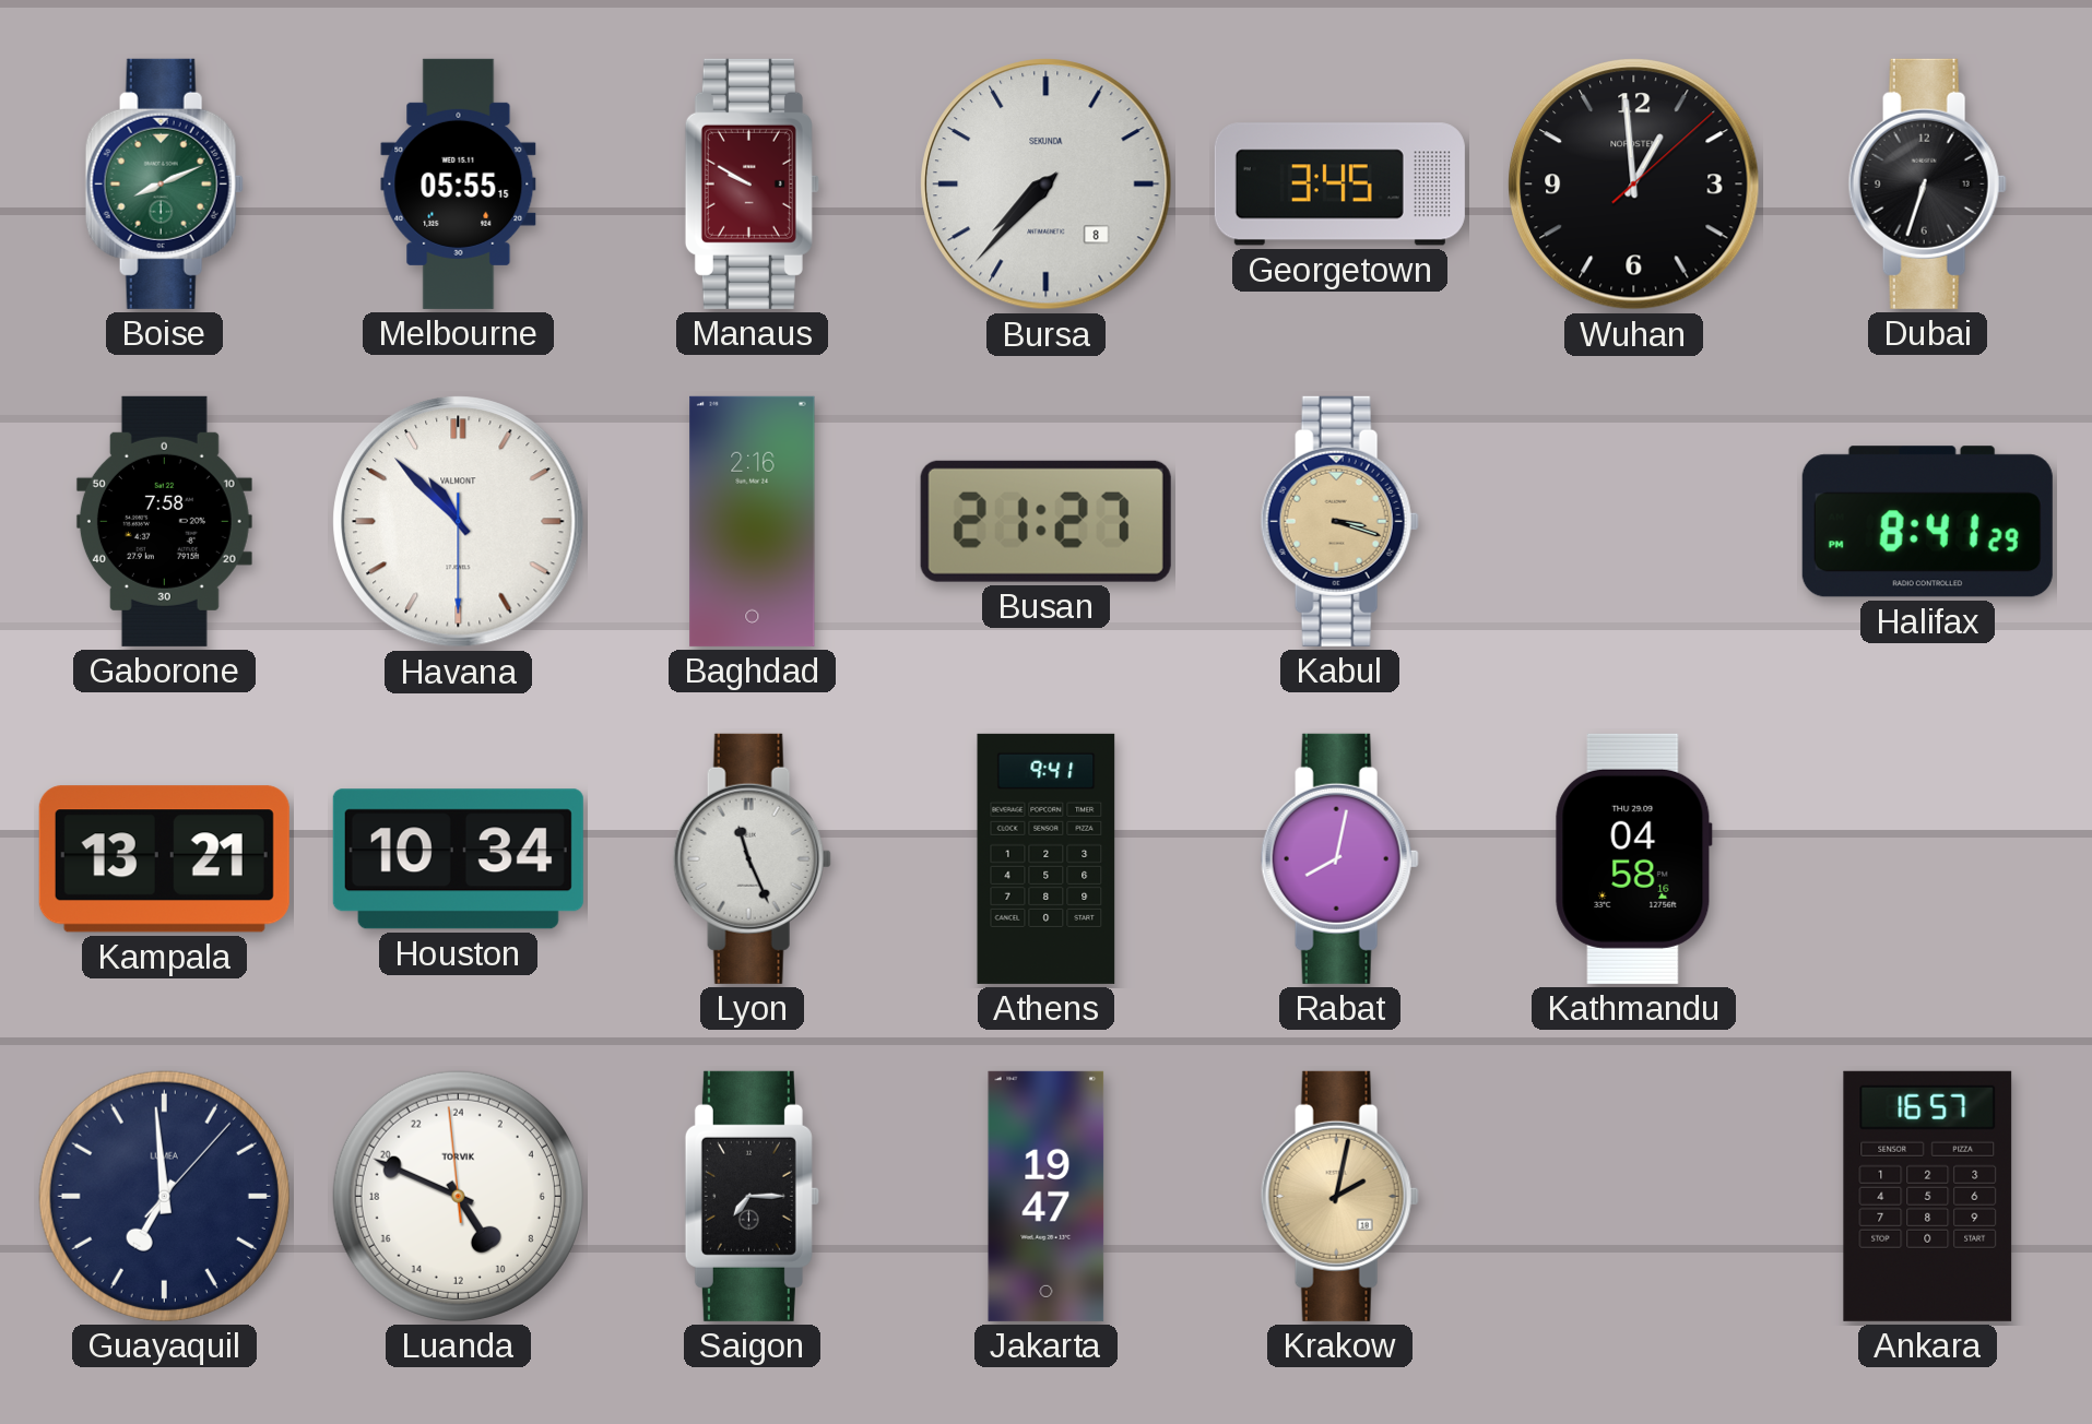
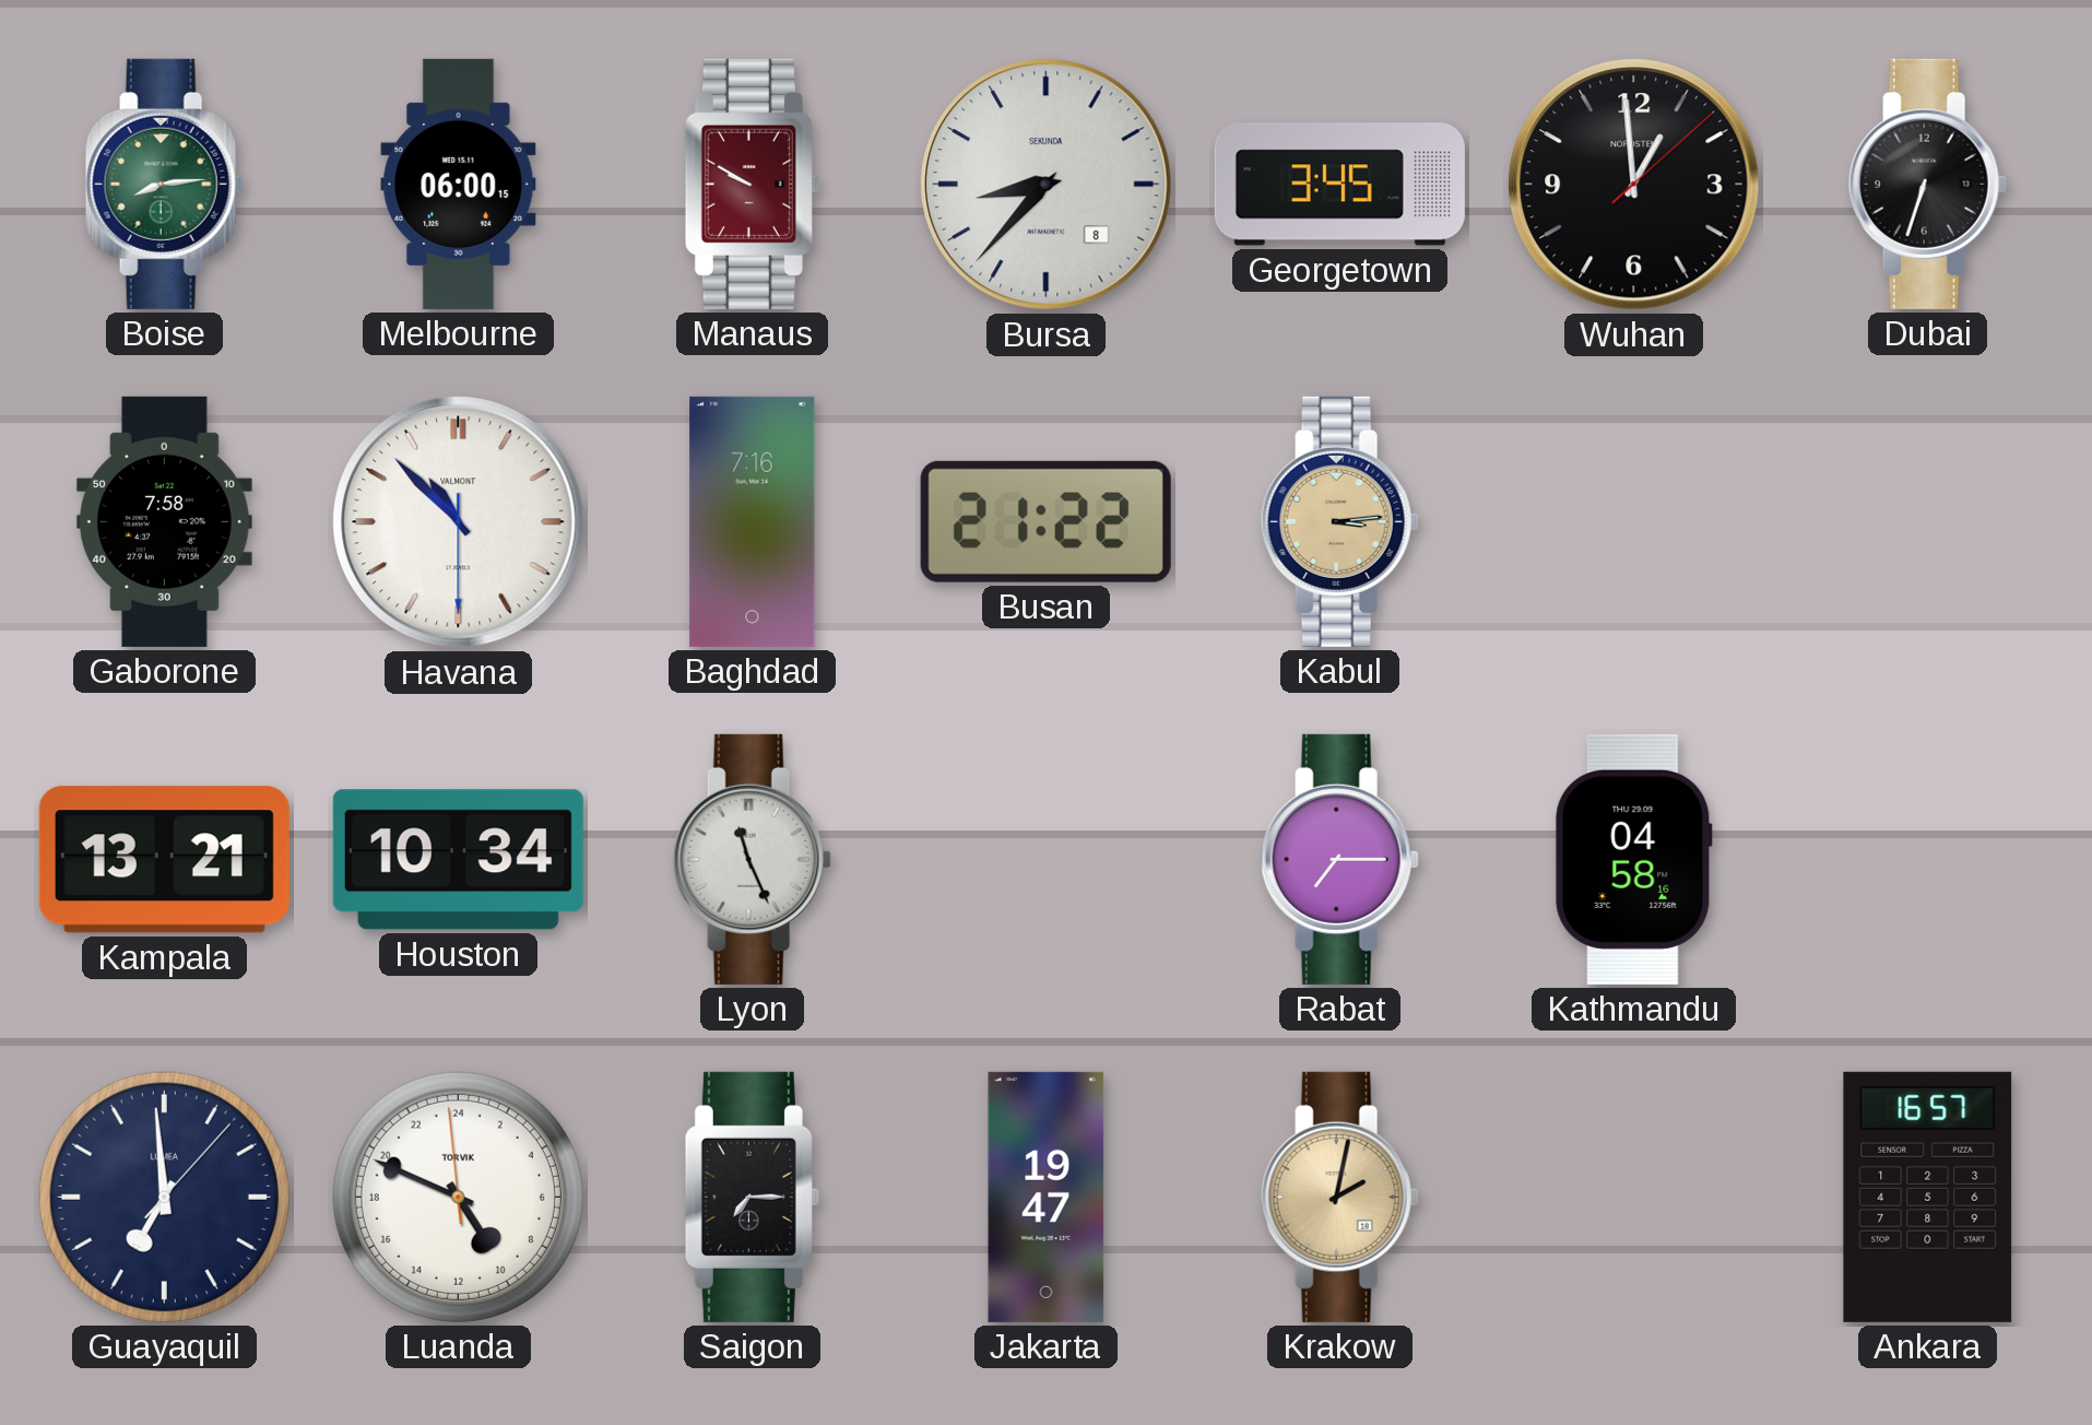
Boise: 8:11 -> 8:14
Melbourne: 05:55 -> 06:00
Bursa: 7:37 -> 8:37
Baghdad: 2:16 -> 7:16
Busan: 21:27 -> 21:22
Kabul: 3:18 -> 3:14
Halifax: 8:41 -> none
Athens: 9:41 -> none
Rabat: 8:02 -> 7:15
